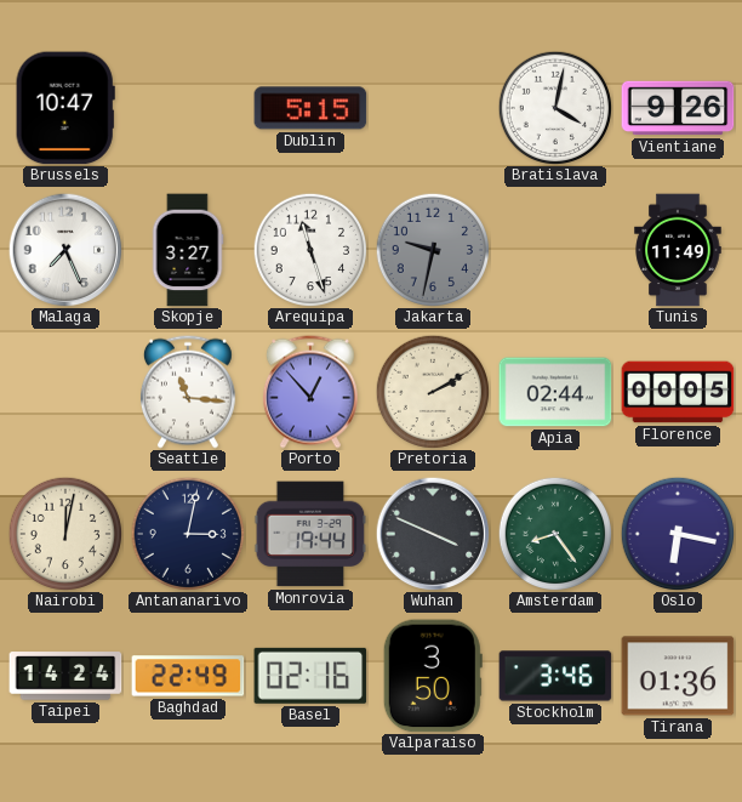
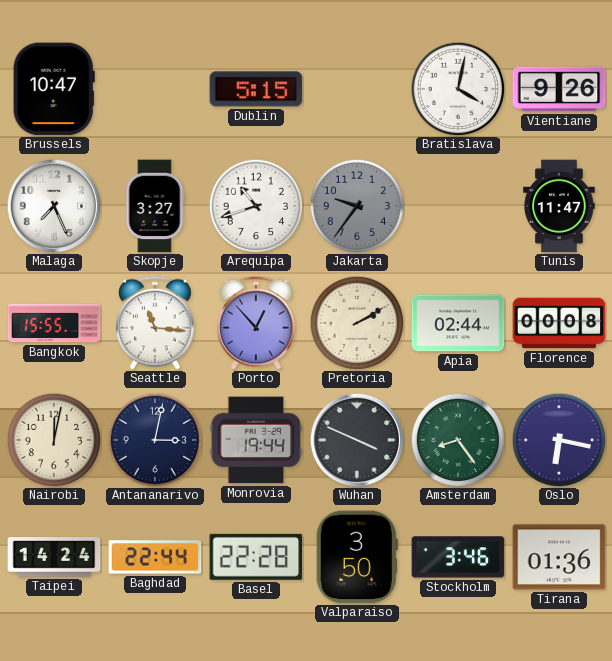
Arequipa: 11:27 -> 10:42
Jakarta: 9:32 -> 9:36
Tunis: 11:49 -> 11:47
Bangkok: none -> 15:55
Florence: 00:05 -> 00:08
Baghdad: 22:49 -> 22:44
Basel: 02:16 -> 22:28
